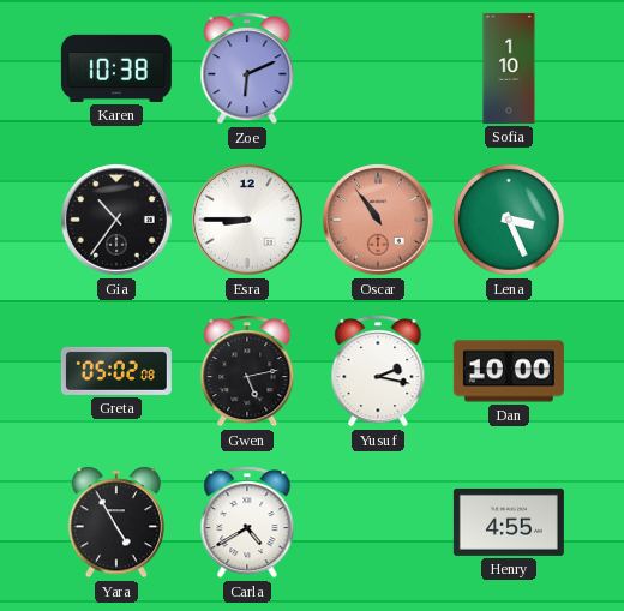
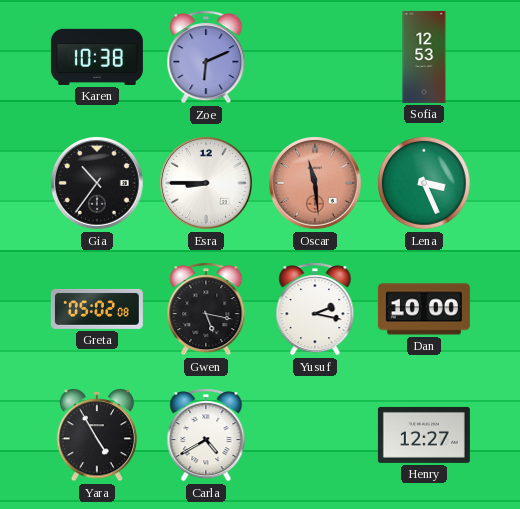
Sofia: 1:10 -> 12:53
Oscar: 10:54 -> 11:29
Gwen: 5:13 -> 5:17
Henry: 4:55 -> 12:27
